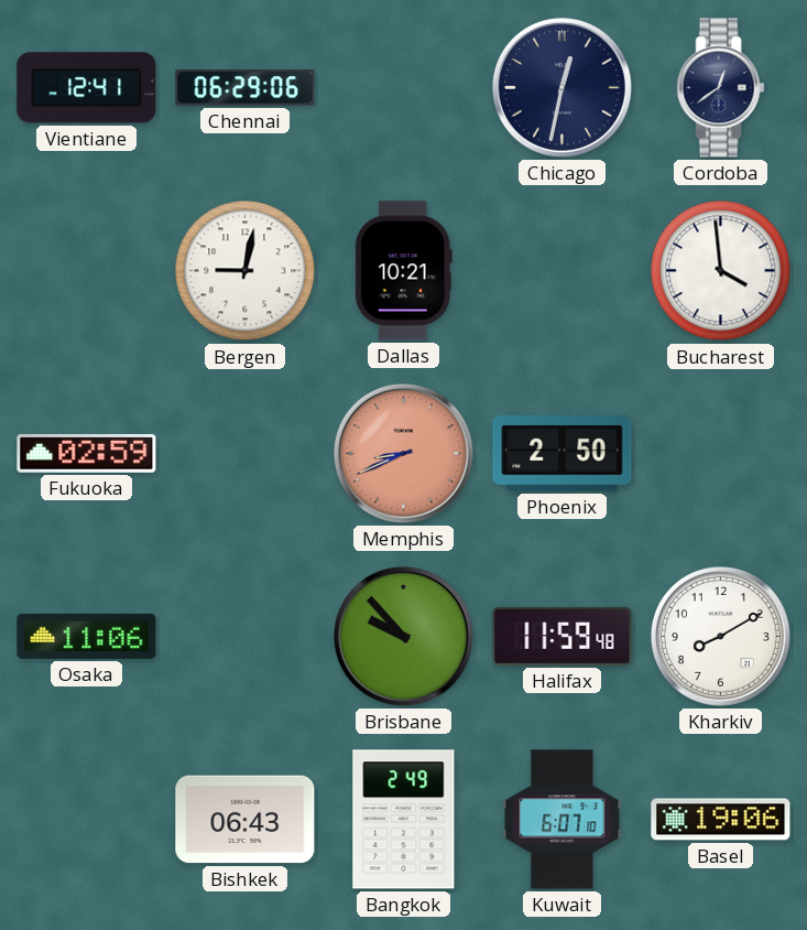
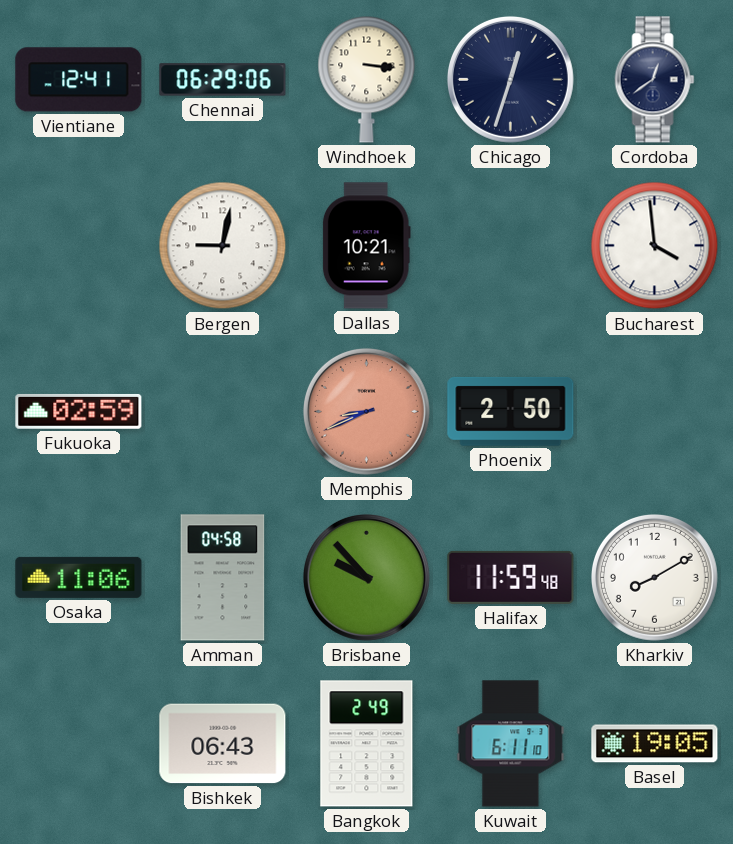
Windhoek: none -> 3:16
Chicago: 12:32 -> 12:33
Amman: none -> 04:58
Kuwait: 6:07 -> 6:11
Basel: 19:06 -> 19:05
